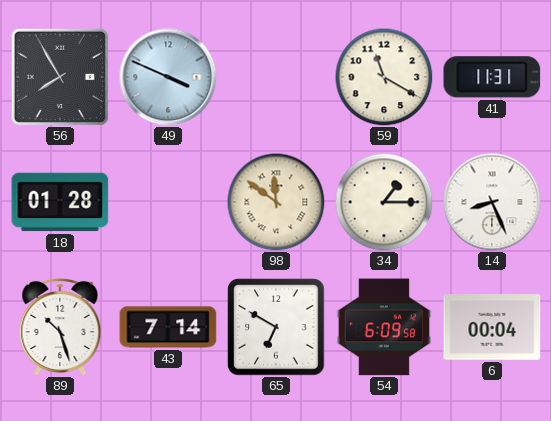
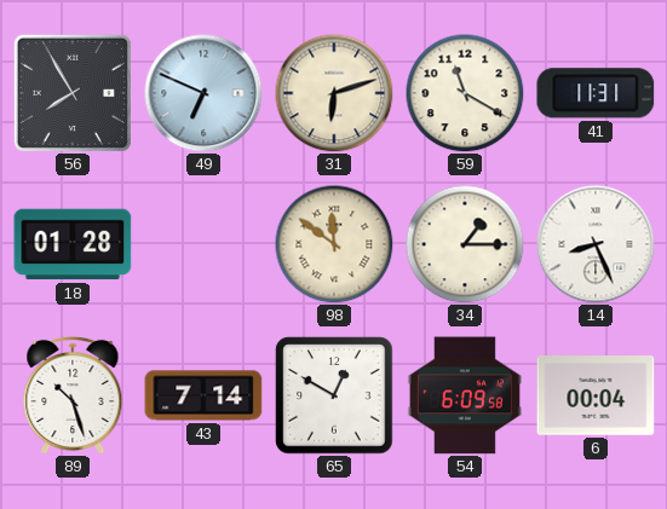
49: 3:49 -> 6:49
31: none -> 6:12
65: 6:50 -> 12:50
